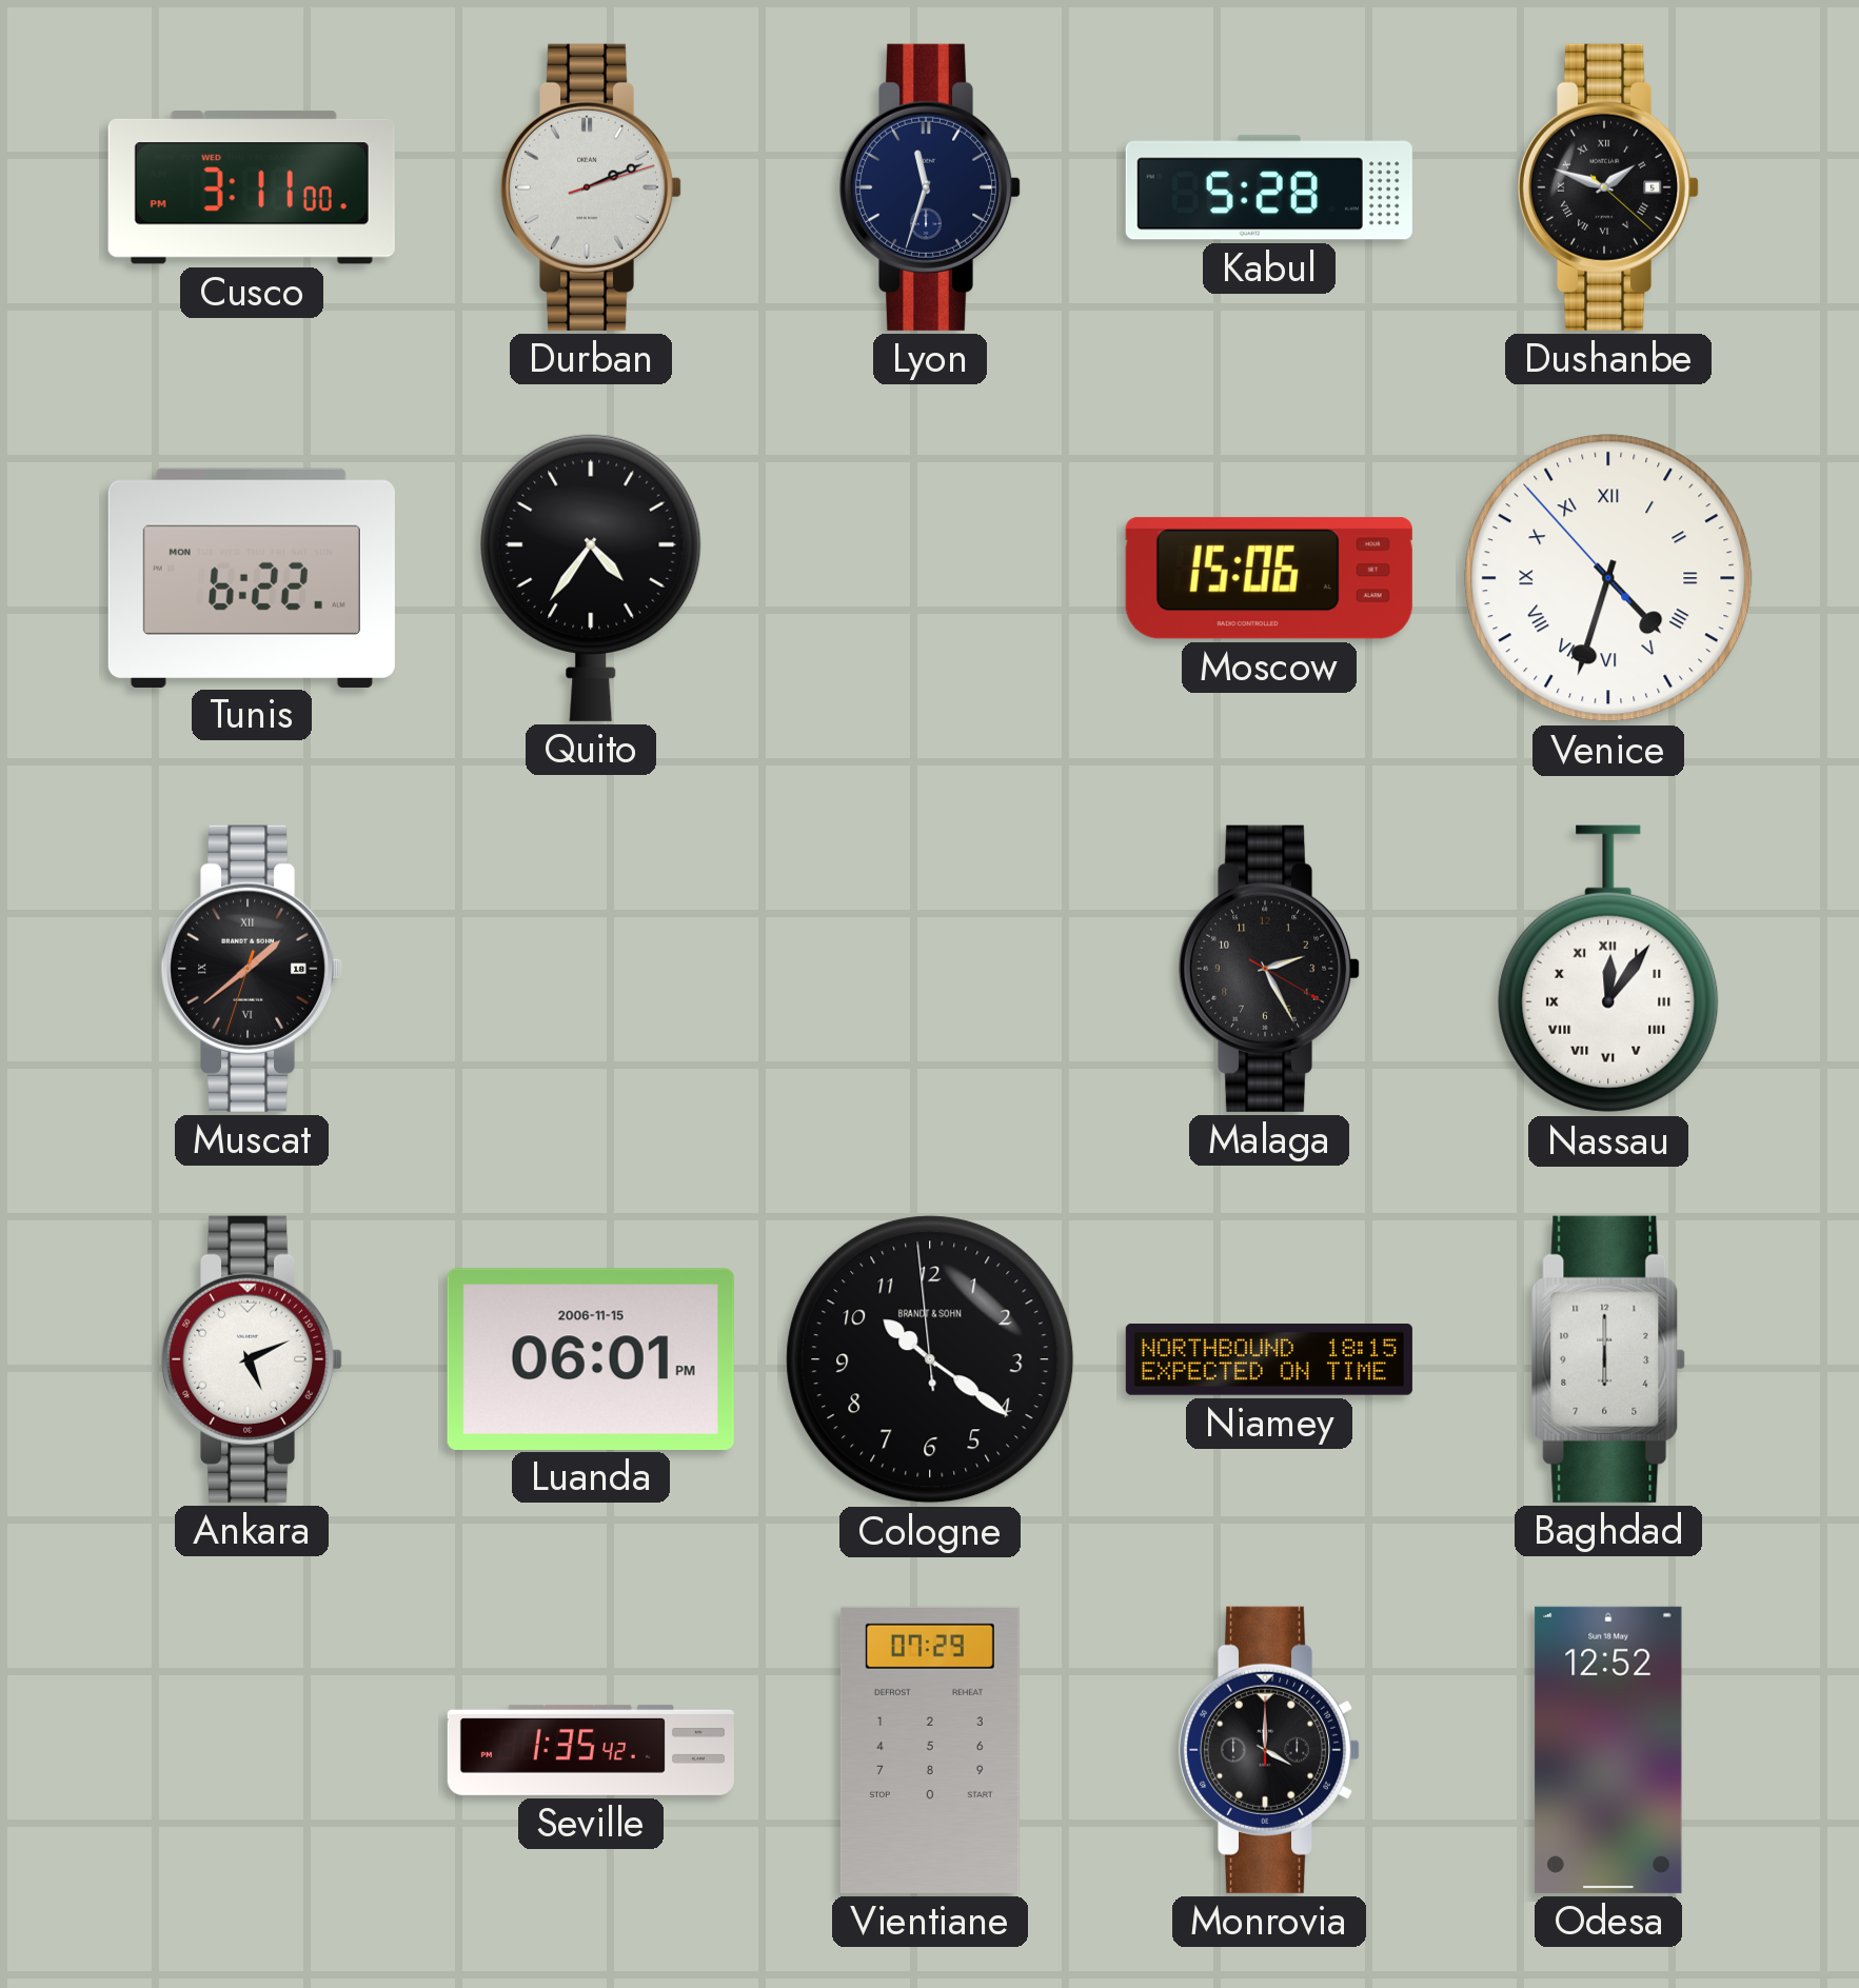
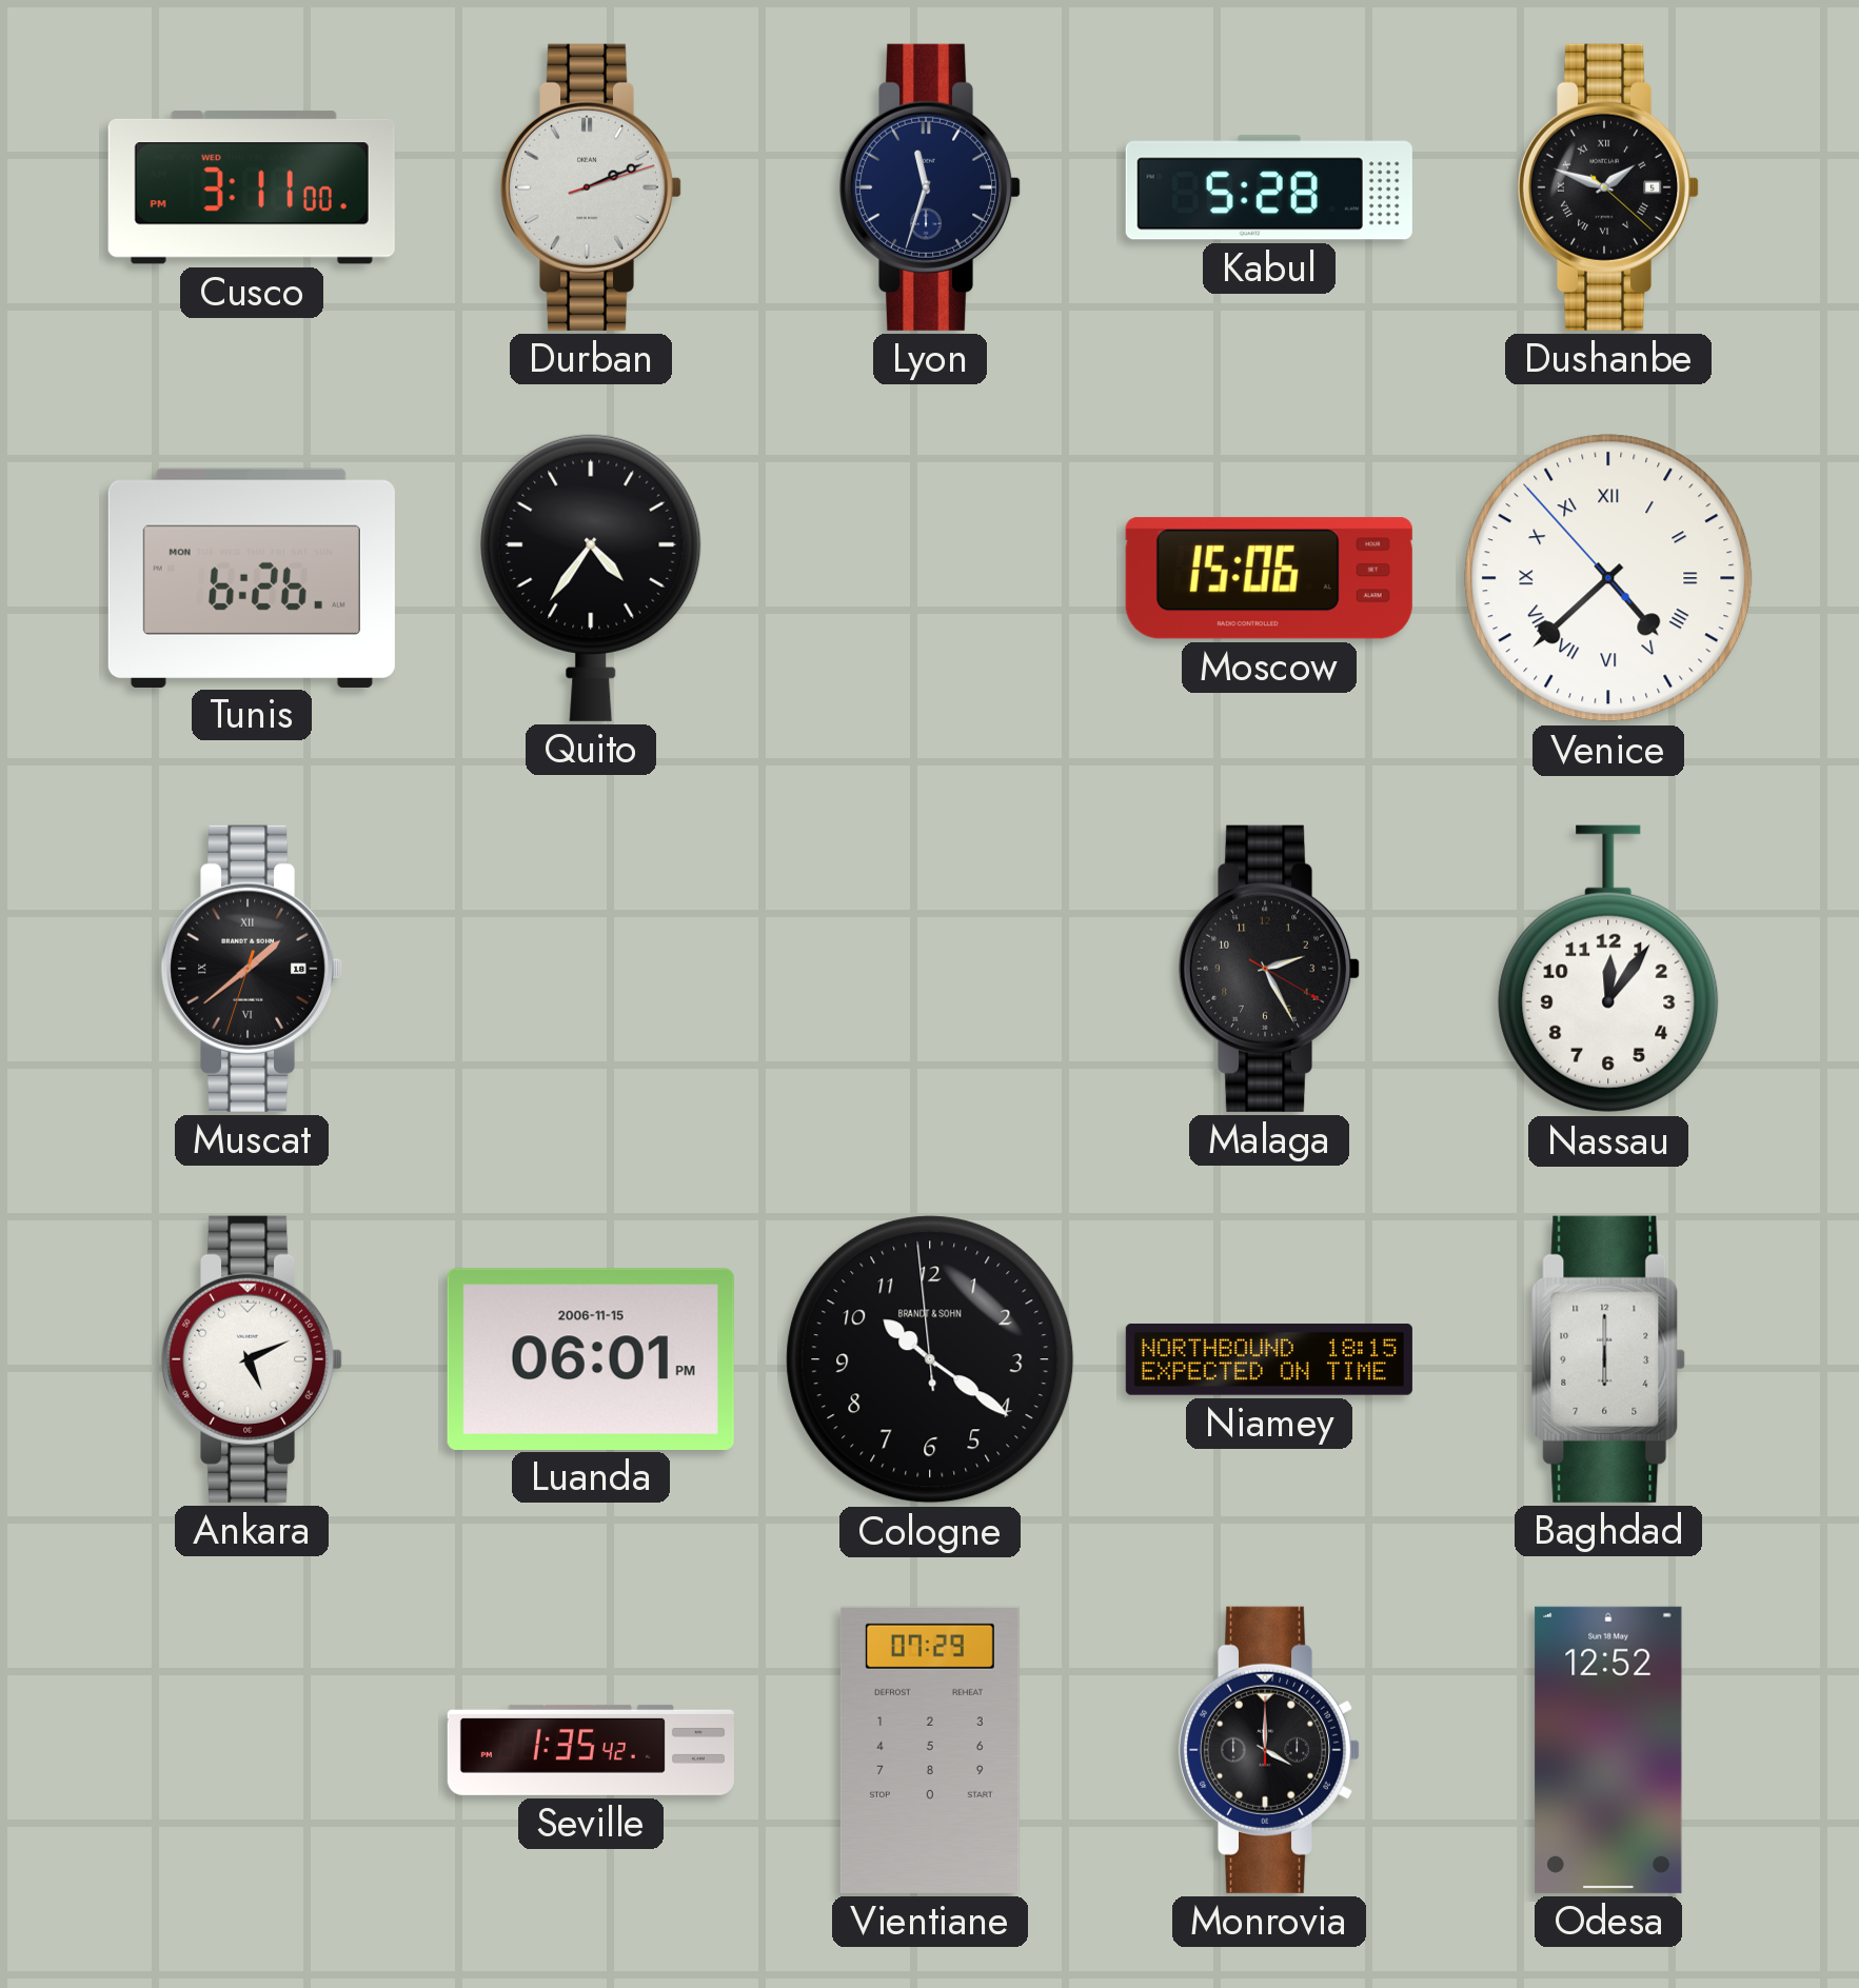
Tunis: 6:22 -> 6:26
Venice: 4:32 -> 4:37
Nassau numerals: Roman -> Arabic
